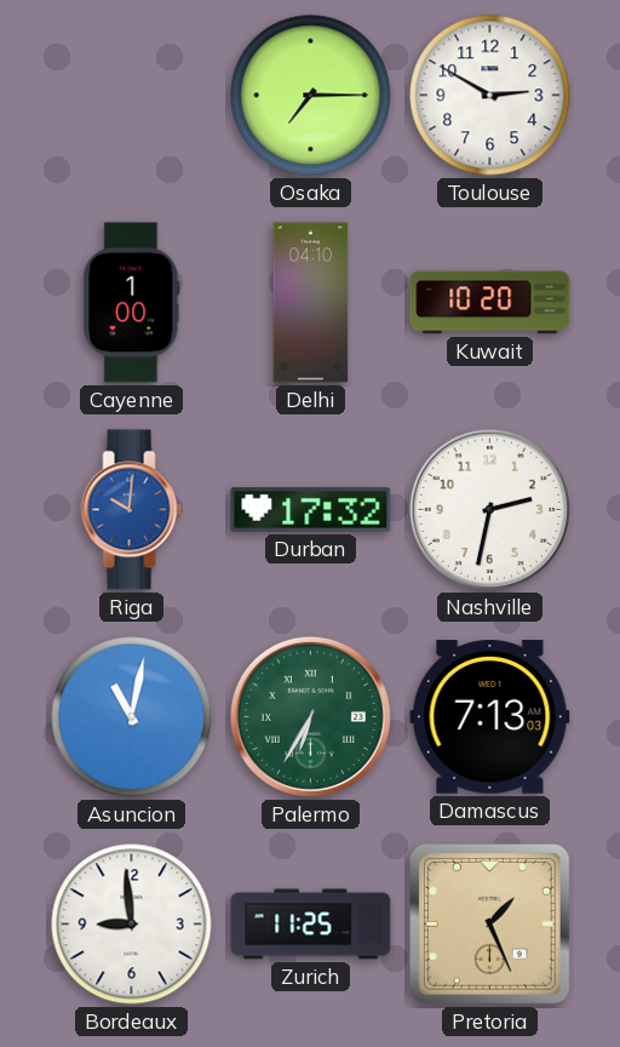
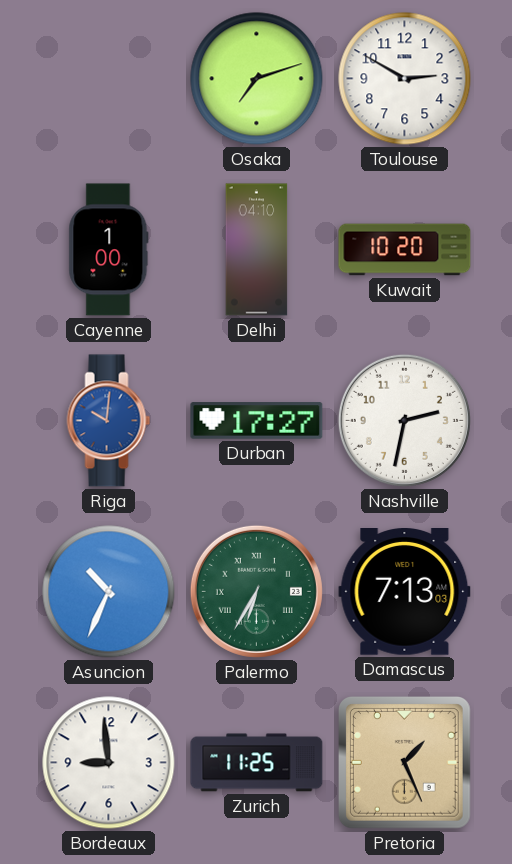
Osaka: 7:15 -> 7:12
Durban: 17:32 -> 17:27
Asuncion: 11:02 -> 10:34
